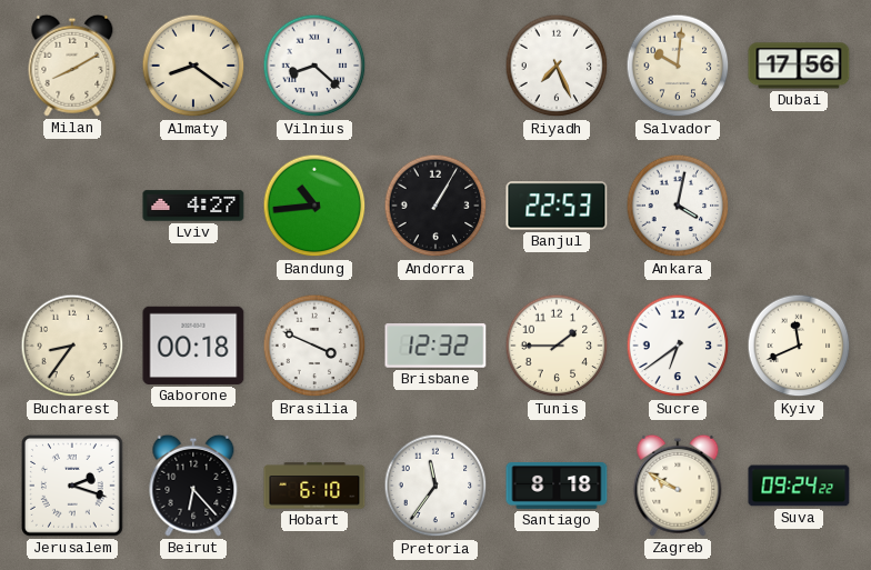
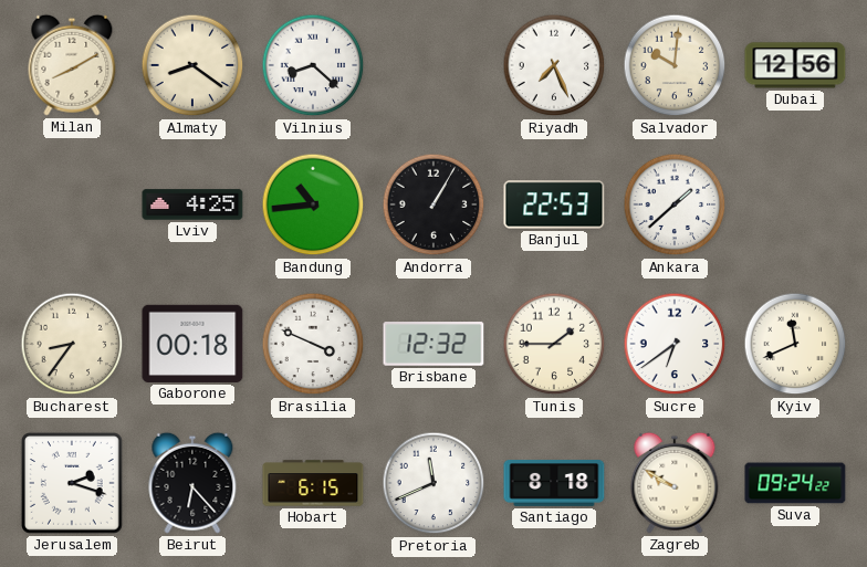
Dubai: 17:56 -> 12:56
Lviv: 4:27 -> 4:25
Ankara: 4:02 -> 1:38
Hobart: 6:10 -> 6:15
Pretoria: 11:36 -> 11:41
